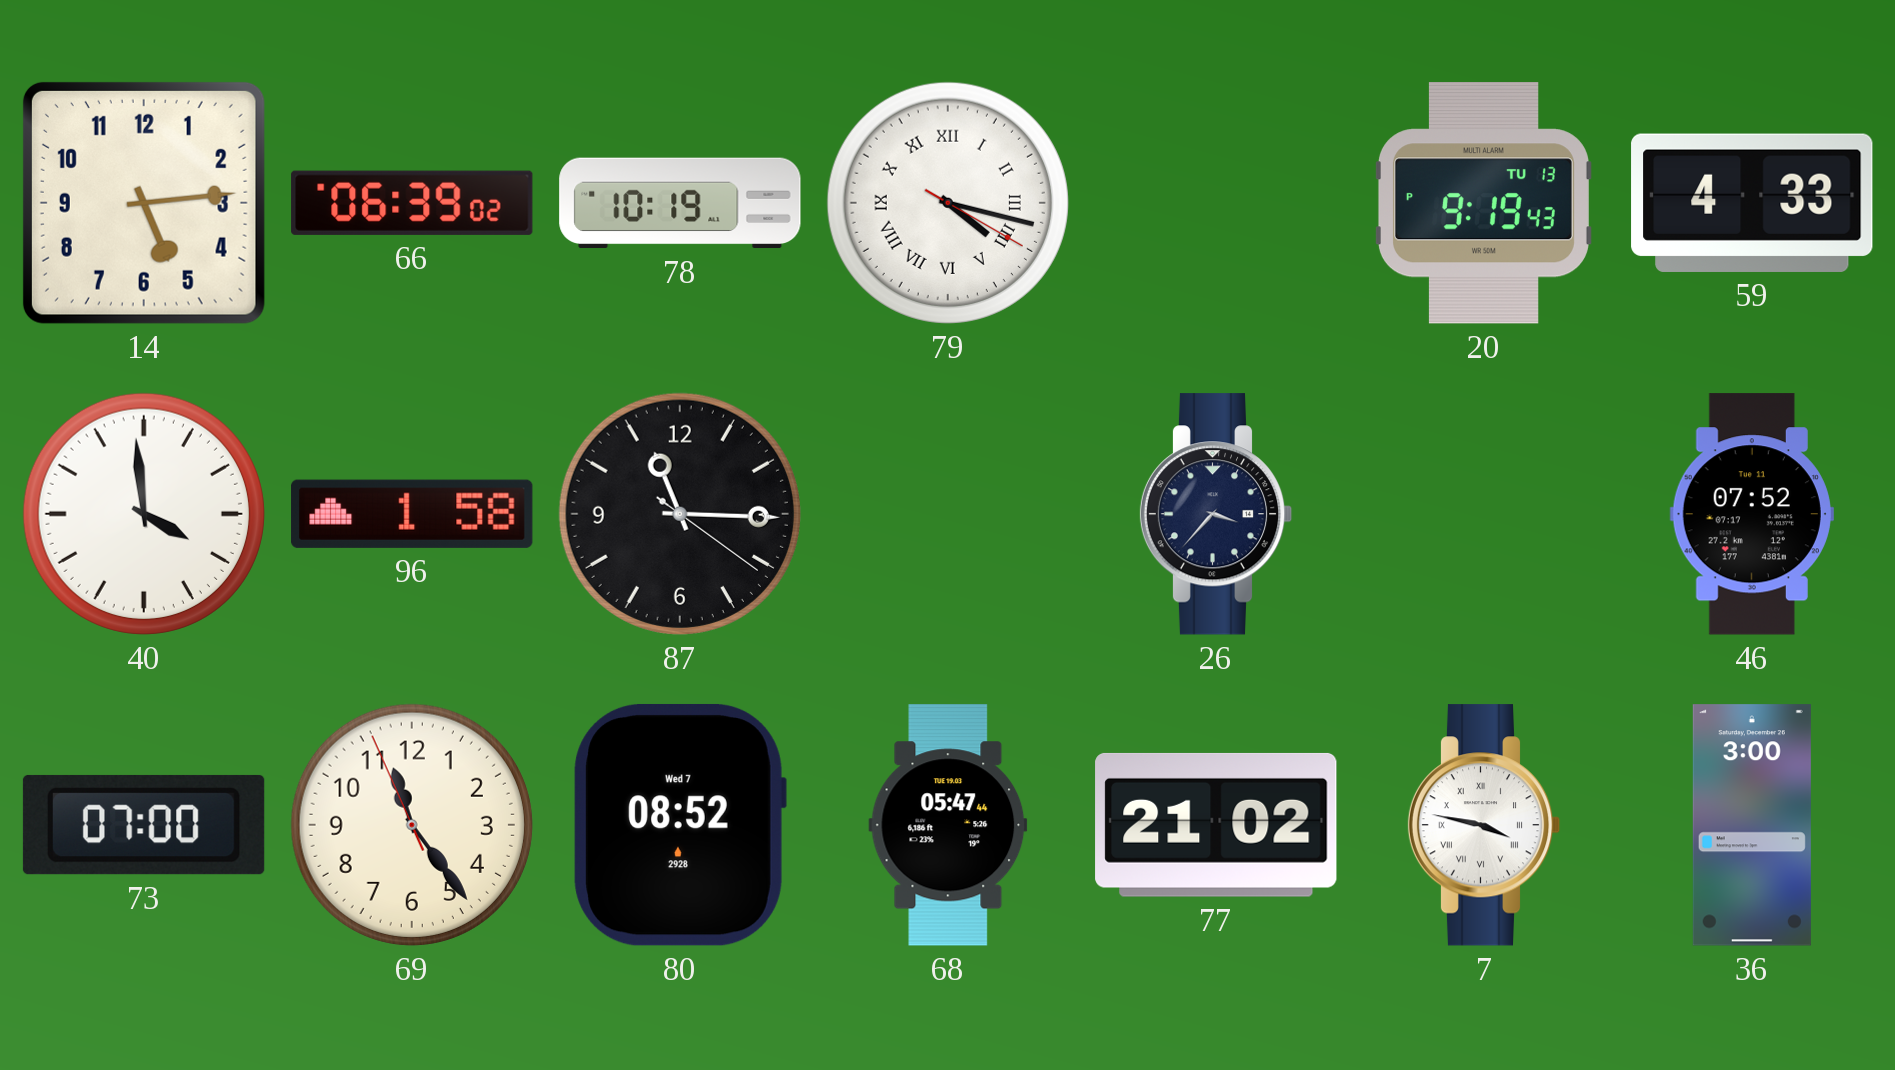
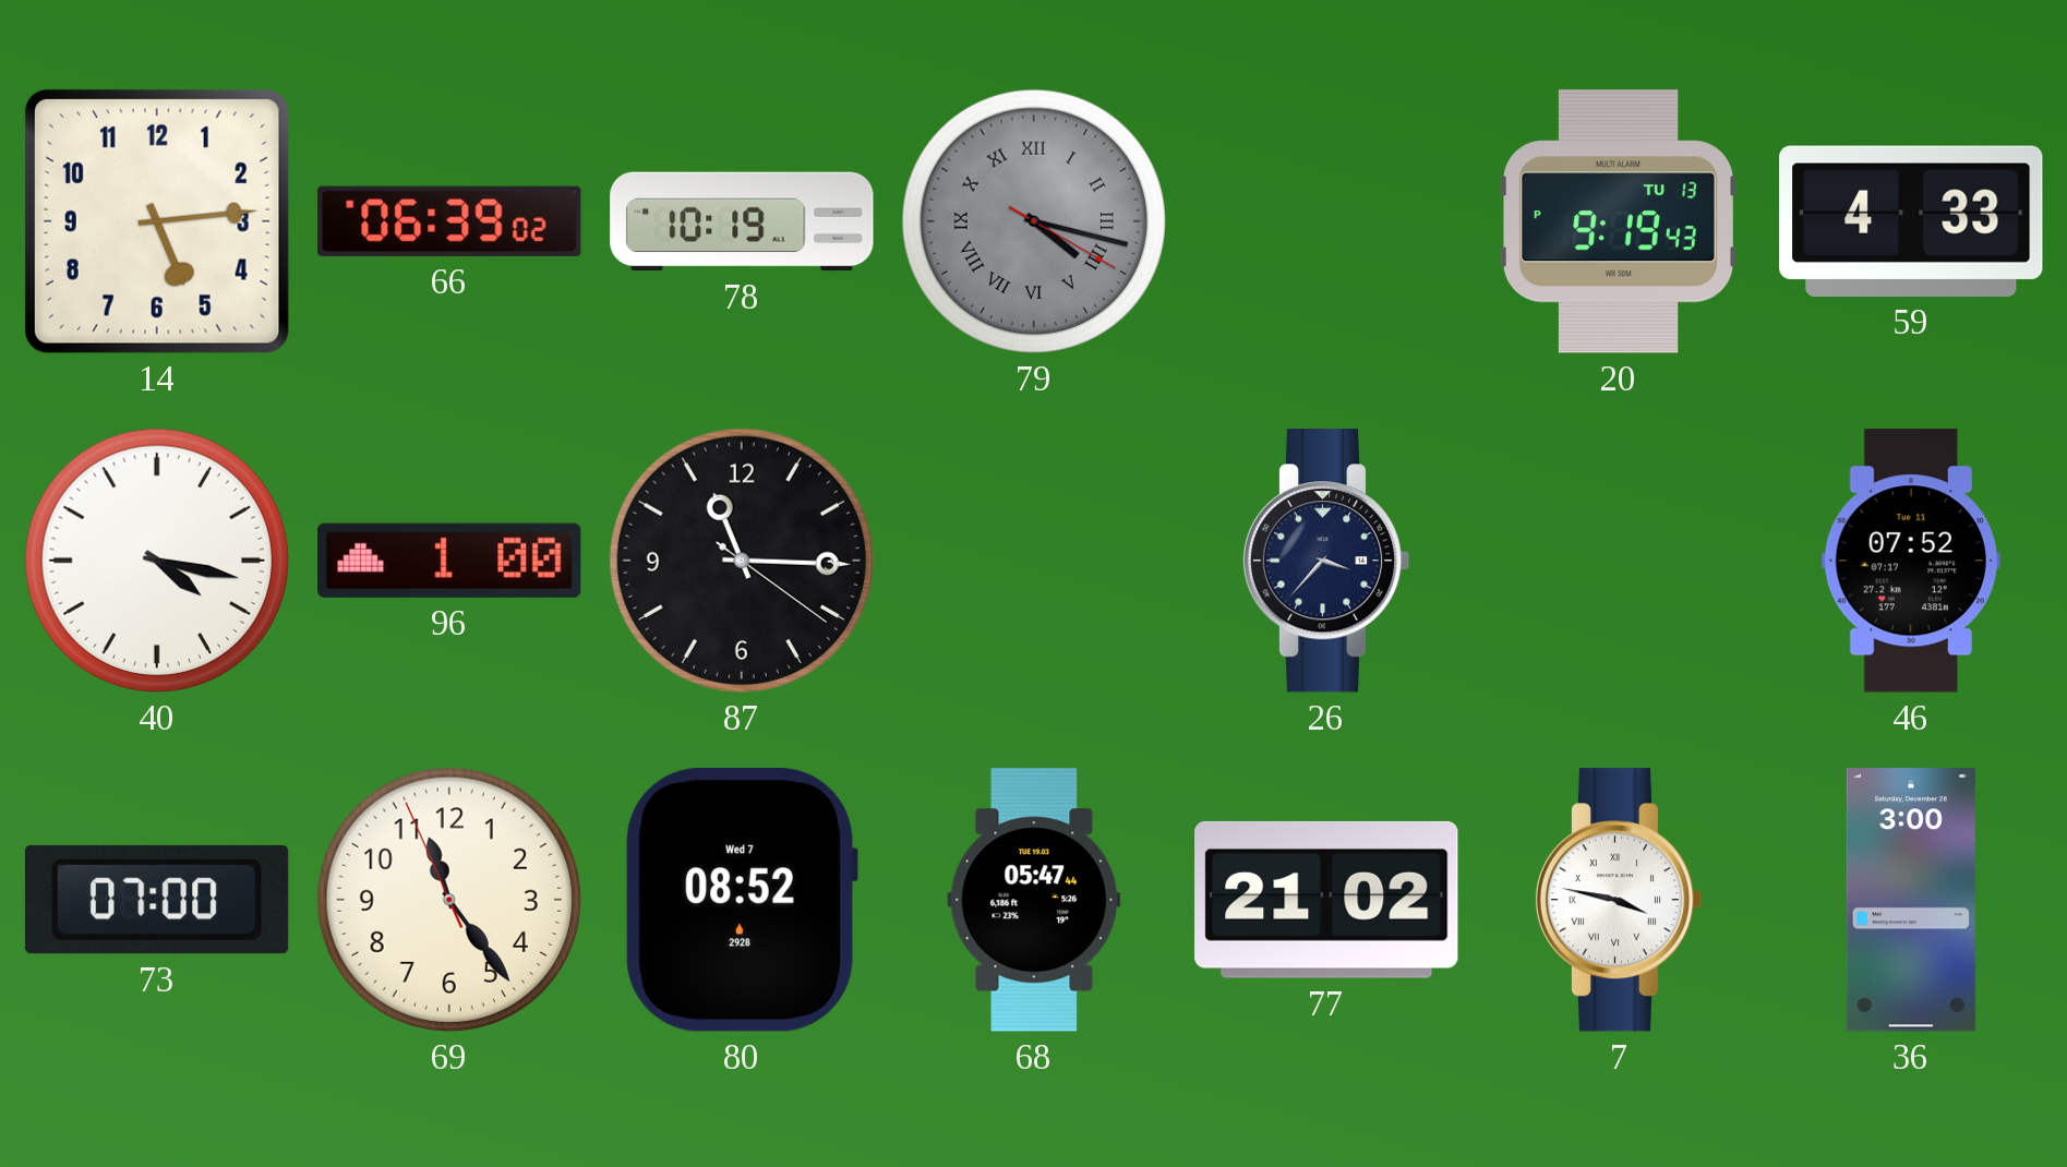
79 dial: white -> grey
40: 3:59 -> 4:17
96: 1:58 -> 1:00
